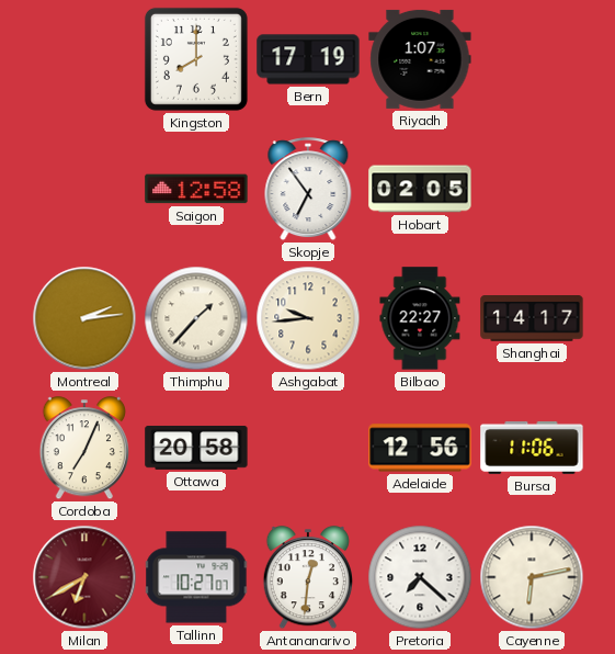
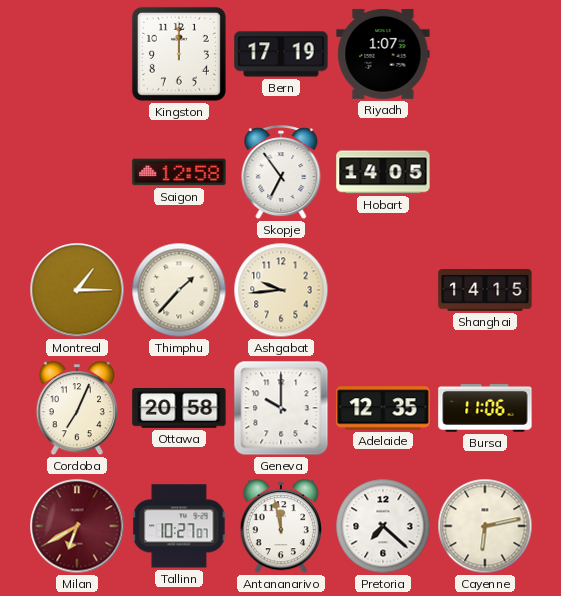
Kingston: 8:00 -> 12:00
Hobart: 02:05 -> 14:05
Montreal: 2:14 -> 1:15
Bilbao: 22:27 -> none
Shanghai: 14:17 -> 14:15
Geneva: none -> 10:00
Adelaide: 12:56 -> 12:35
Antananarivo: 12:31 -> 11:58
